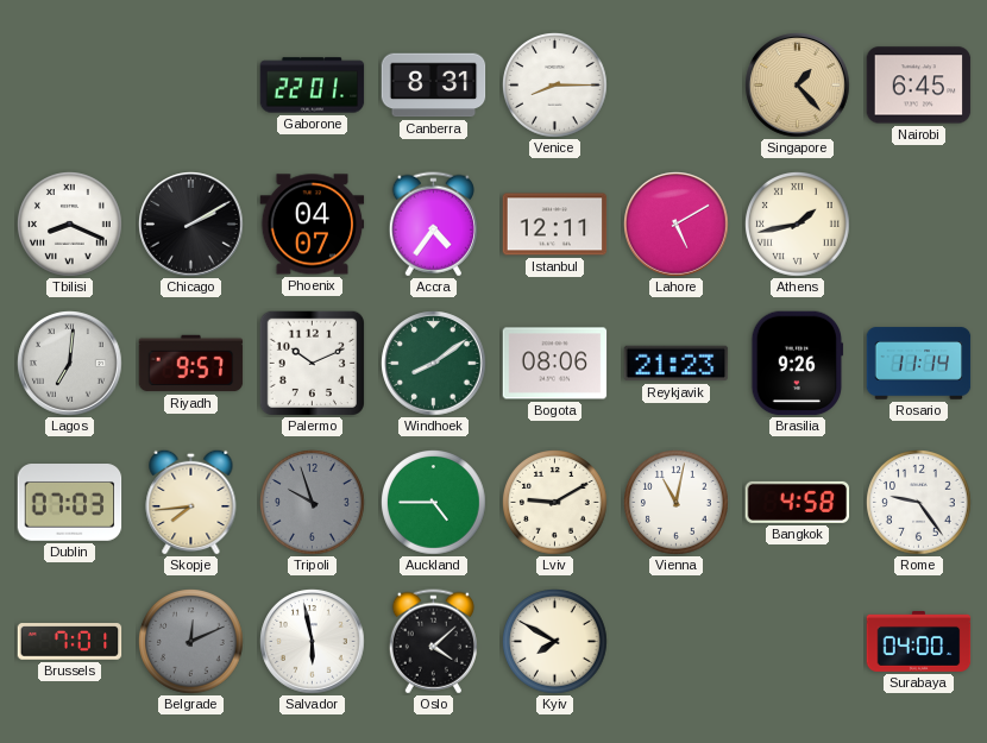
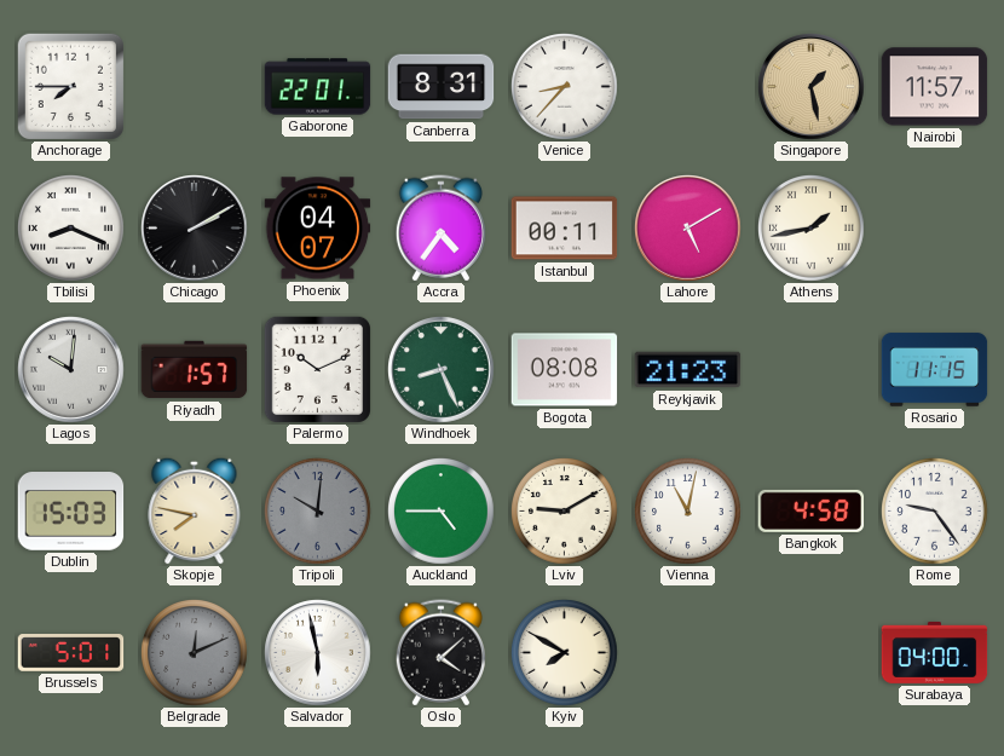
Anchorage: none -> 7:45
Venice: 8:15 -> 8:37
Singapore: 1:23 -> 1:28
Nairobi: 6:45 -> 11:57
Istanbul: 12:11 -> 00:11
Lagos: 7:01 -> 10:01
Riyadh: 9:57 -> 1:57
Windhoek: 8:09 -> 8:26
Bogota: 08:06 -> 08:08
Brasilia: 9:26 -> none
Rosario: 11:14 -> 11:15
Dublin: 07:03 -> 15:03
Skopje: 7:44 -> 7:47
Tripoli: 9:57 -> 10:01
Brussels: 7:01 -> 5:01
